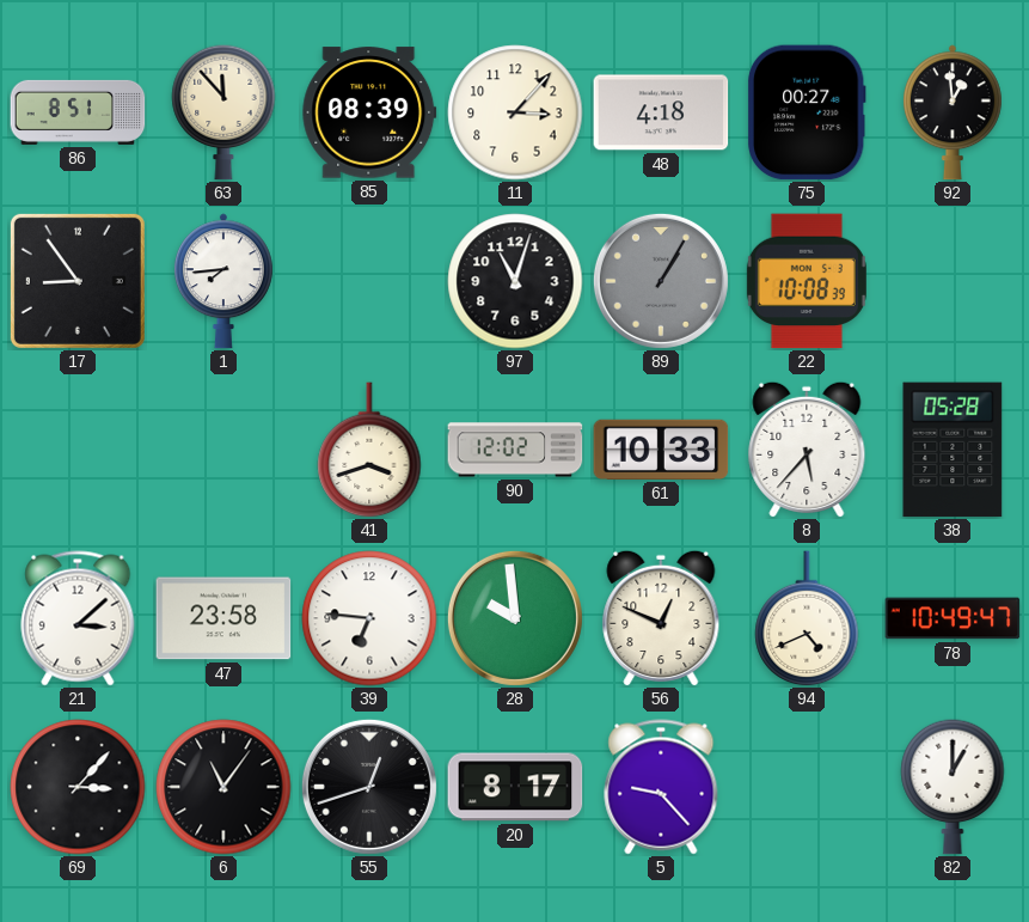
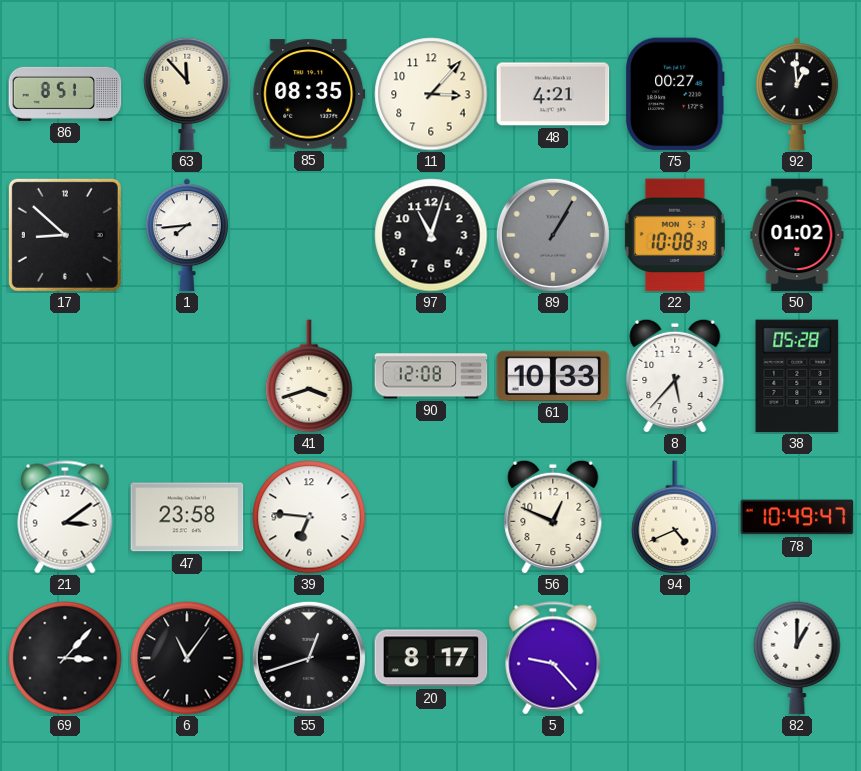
85: 08:39 -> 08:35
48: 4:18 -> 4:21
17: 8:54 -> 8:52
50: none -> 01:02
90: 12:02 -> 12:08
21: 3:08 -> 3:09
28: 9:59 -> none
